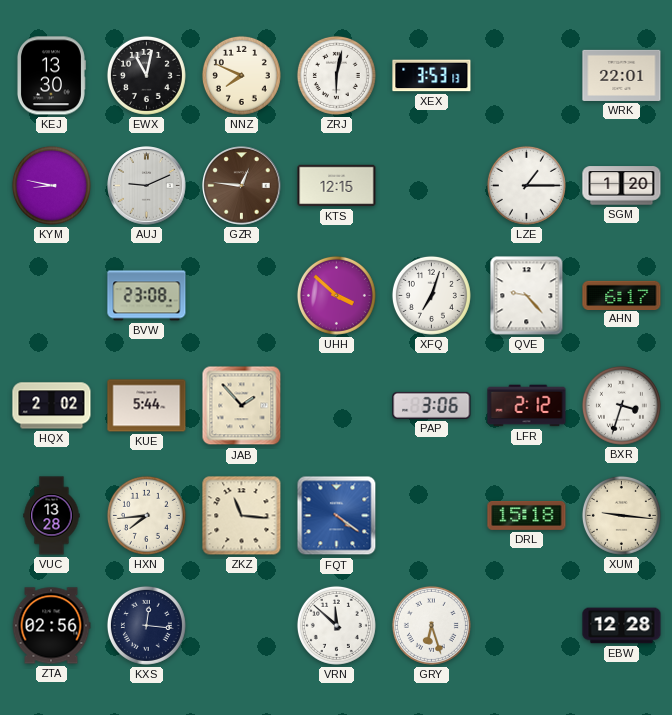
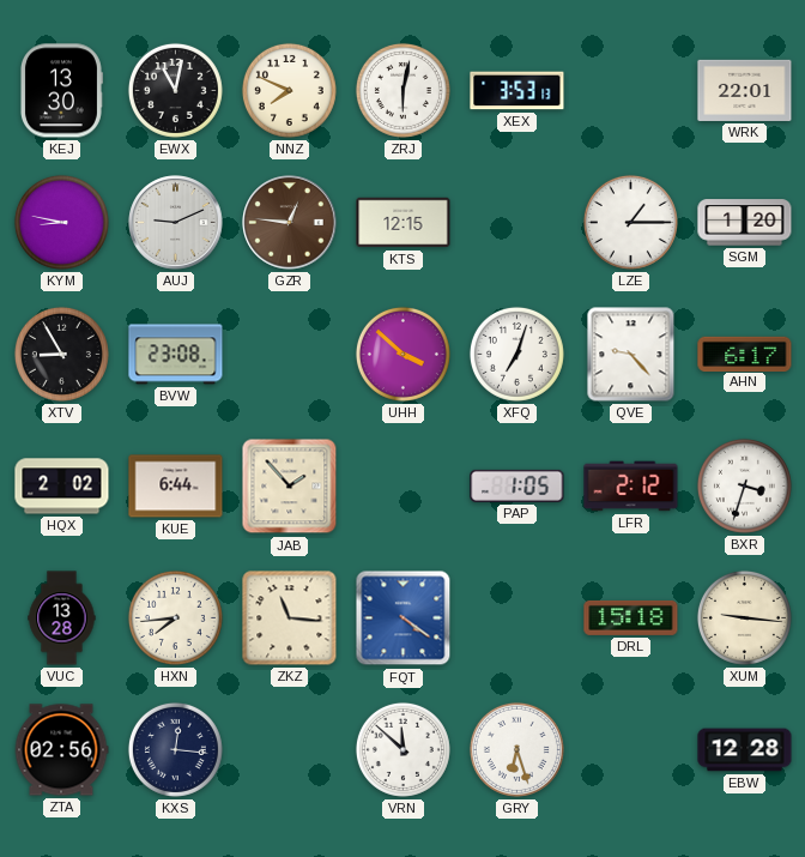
XTV: none -> 8:55
KUE: 5:44 -> 6:44
PAP: 3:06 -> 1:05
